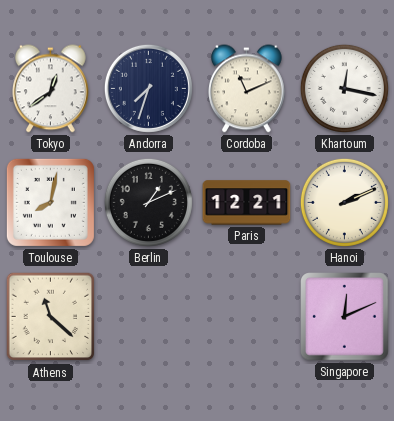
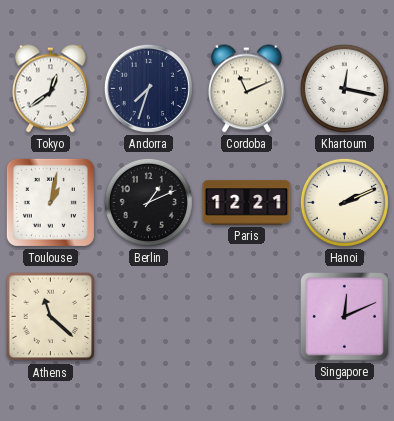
Toulouse: 8:02 -> 1:02
